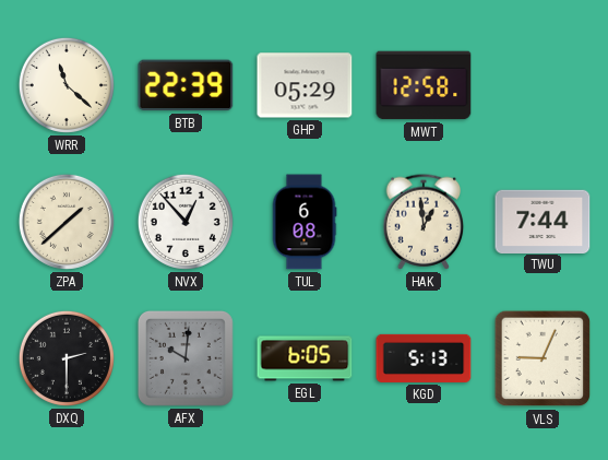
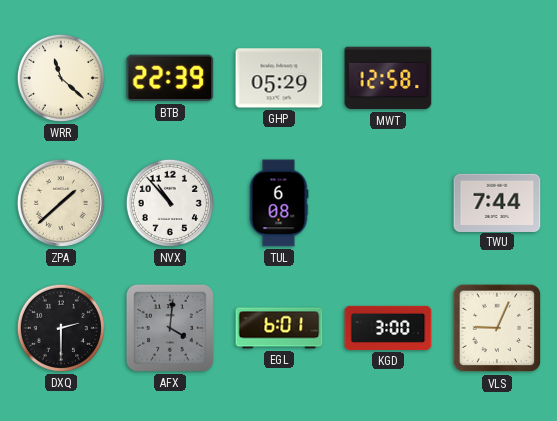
NVX: 12:53 -> 10:53
HAK: 12:59 -> none
AFX: 10:01 -> 4:01
EGL: 6:05 -> 6:01
KGD: 5:13 -> 3:00
